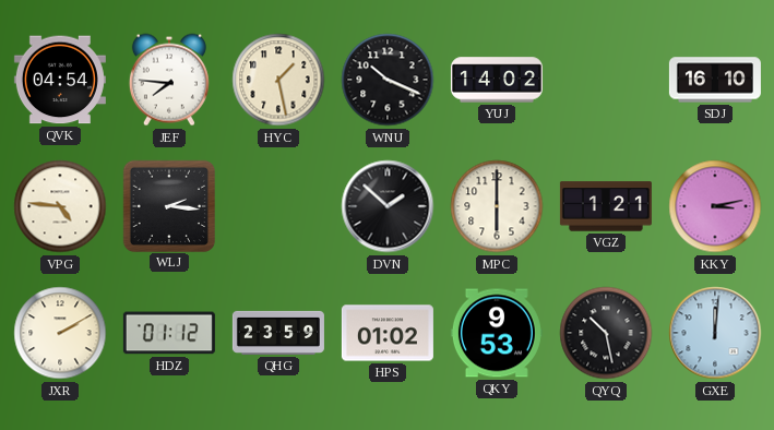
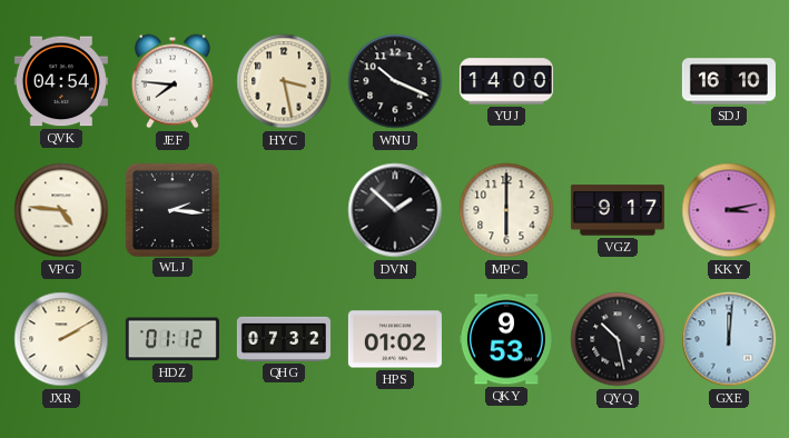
HYC: 1:28 -> 3:28
YUJ: 14:02 -> 14:00
VGZ: 1:21 -> 9:17
QHG: 23:59 -> 07:32
